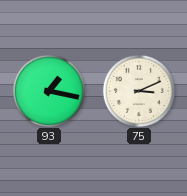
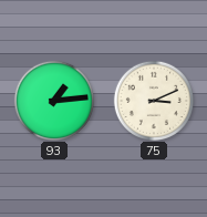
93: 1:17 -> 1:14
